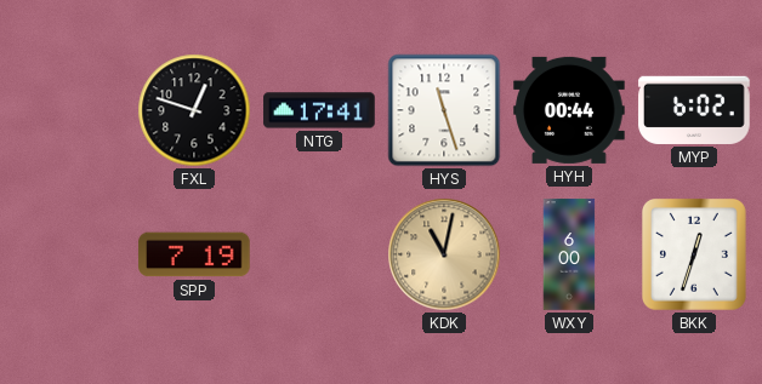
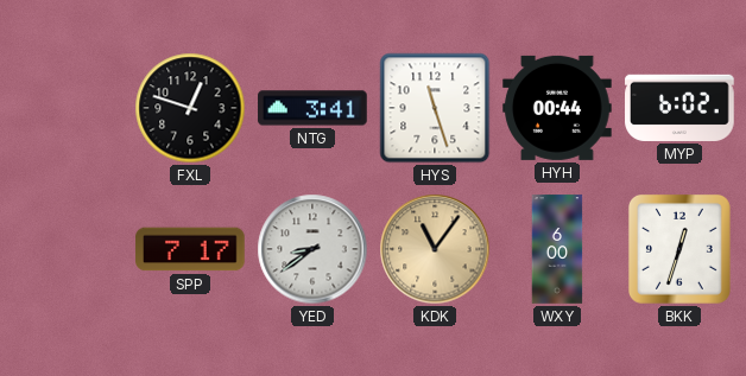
NTG: 17:41 -> 3:41
SPP: 7:19 -> 7:17
YED: none -> 8:39
KDK: 11:02 -> 11:06
